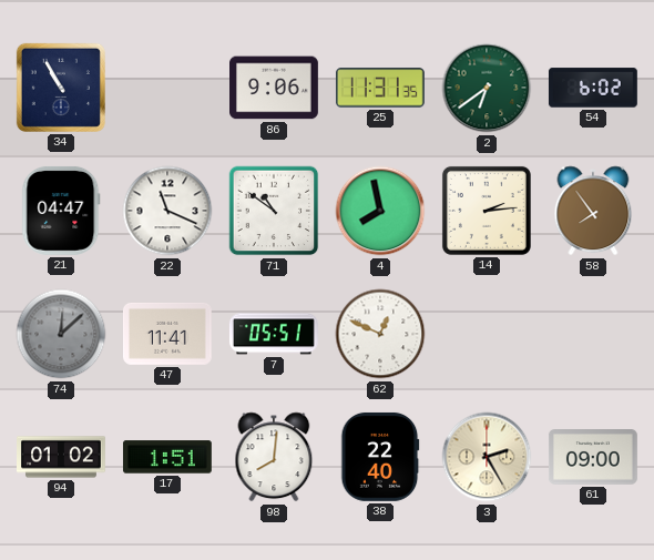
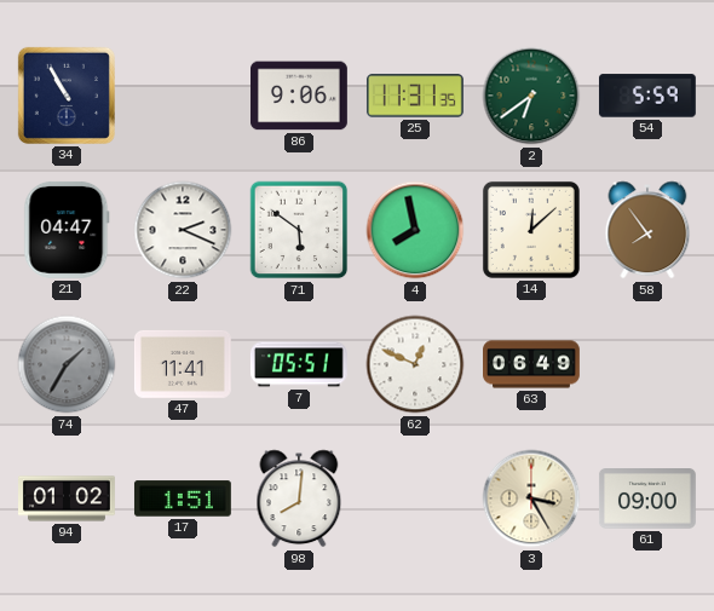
54: 6:02 -> 5:59
22: 11:19 -> 2:19
71: 10:51 -> 5:51
14: 2:14 -> 12:08
74: 12:08 -> 1:35
63: none -> 06:49
38: 22:40 -> none
3: 2:25 -> 3:25
